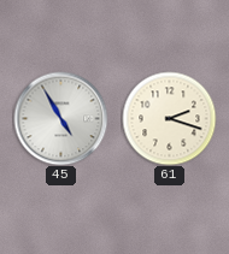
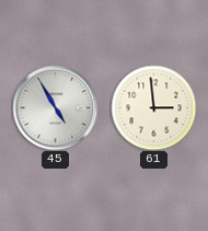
61: 2:18 -> 2:59
